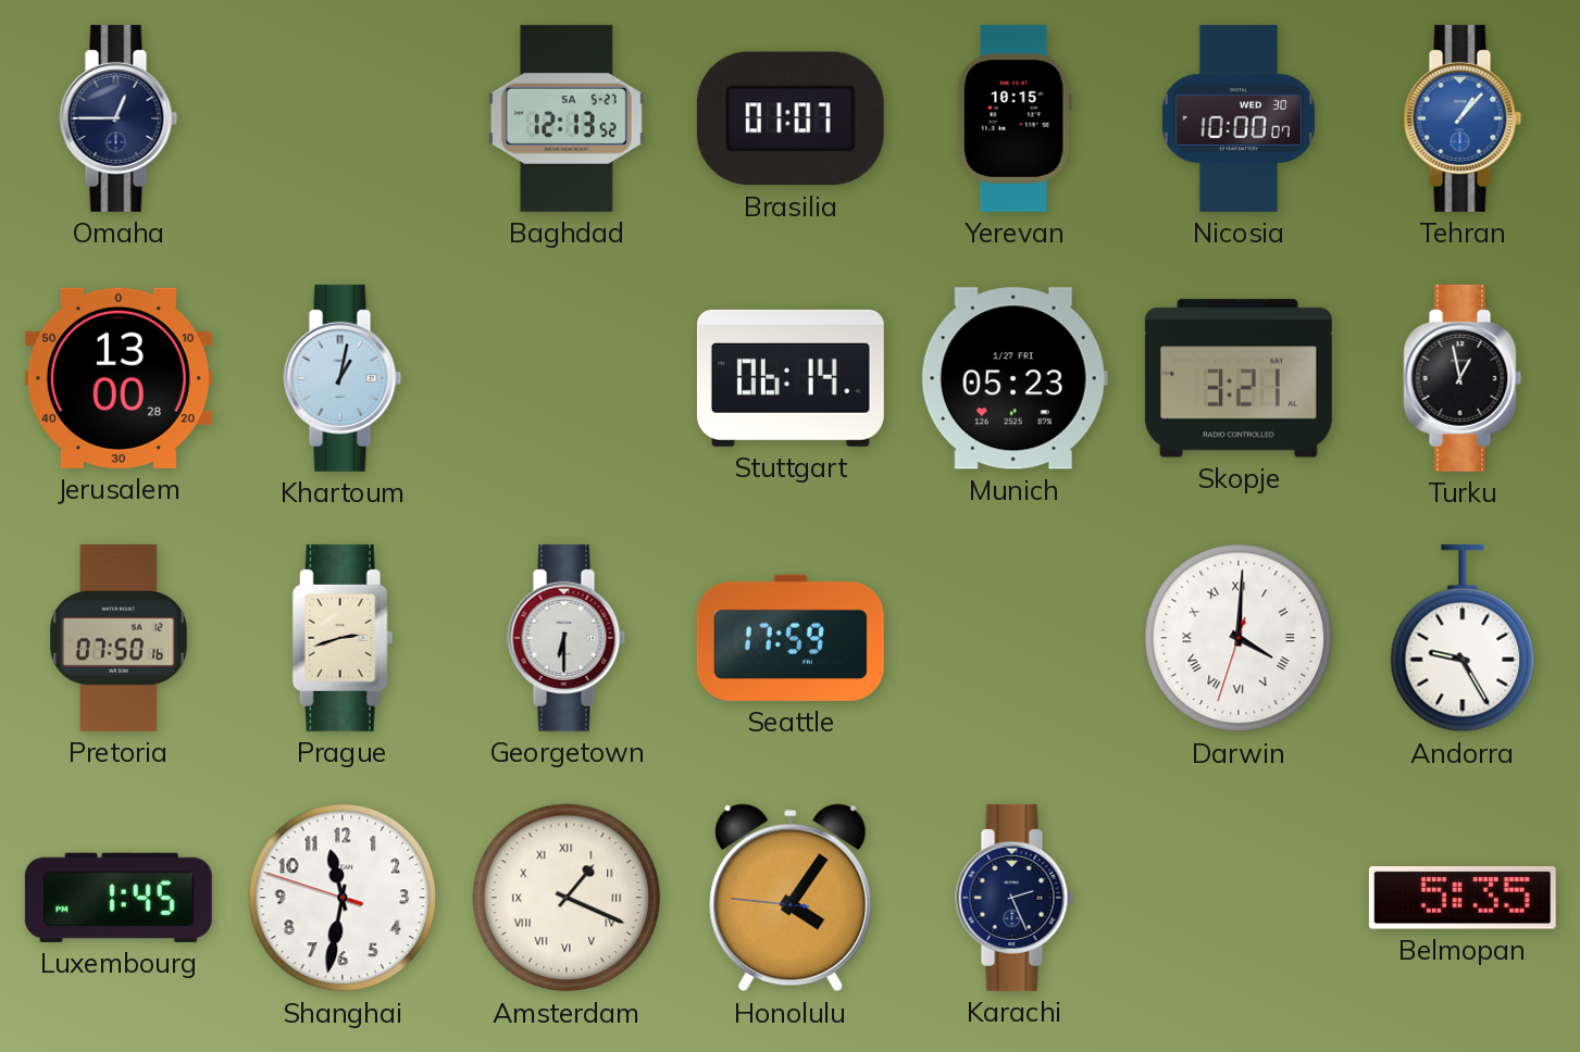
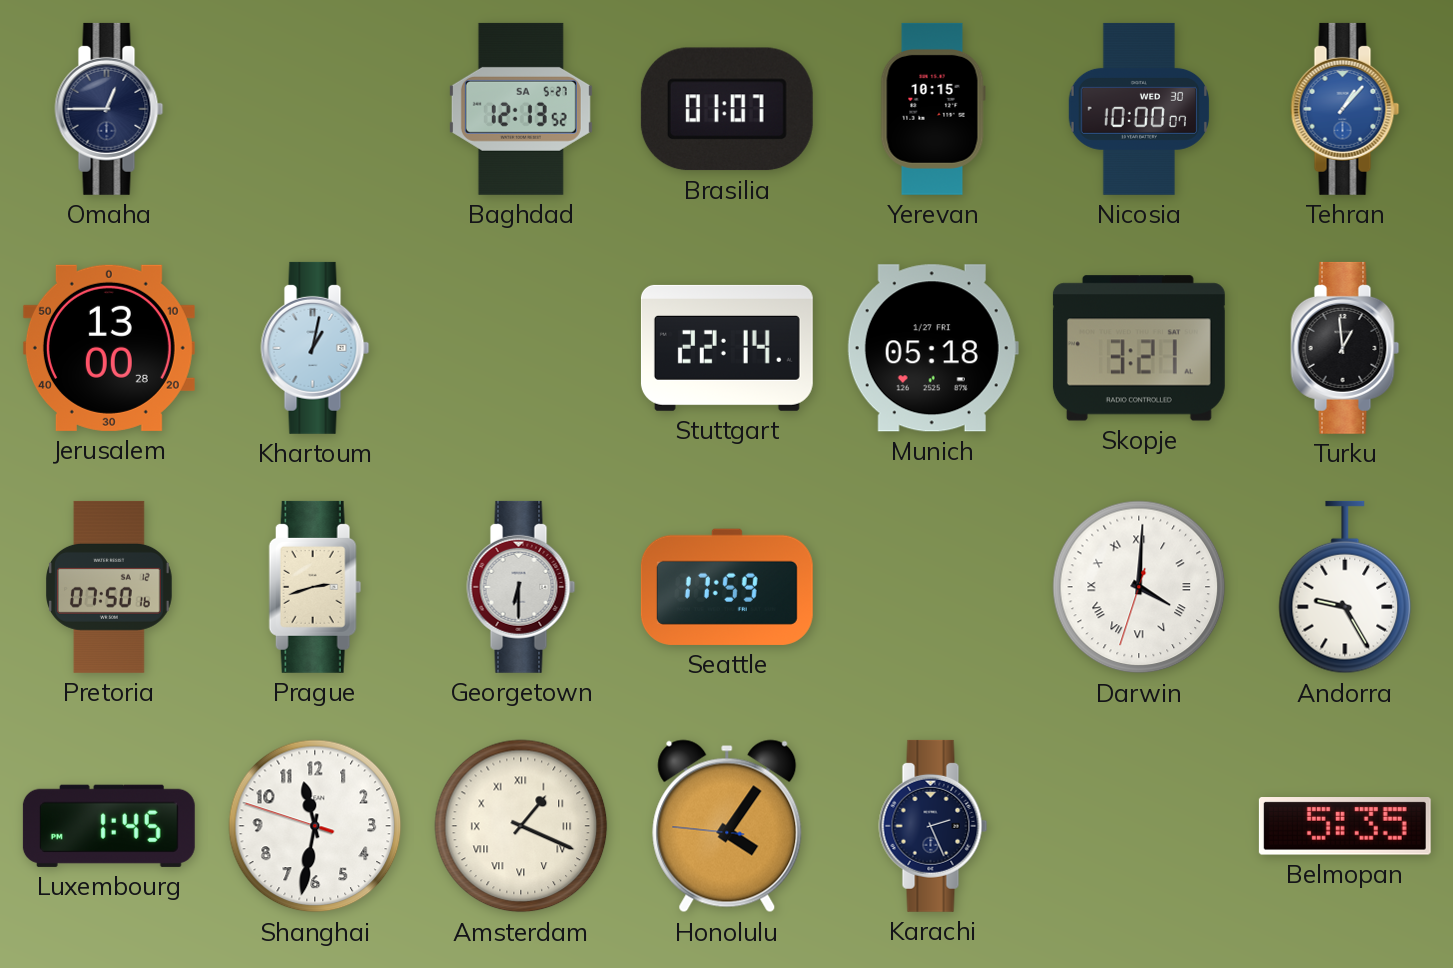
Stuttgart: 06:14 -> 22:14
Munich: 05:23 -> 05:18
Turku: 12:58 -> 12:59
